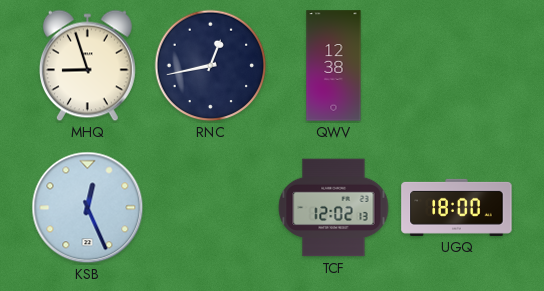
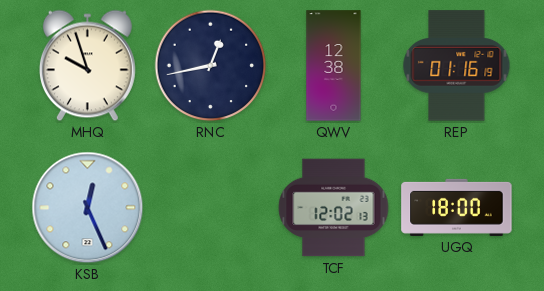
MHQ: 8:57 -> 9:57
REP: none -> 01:16
